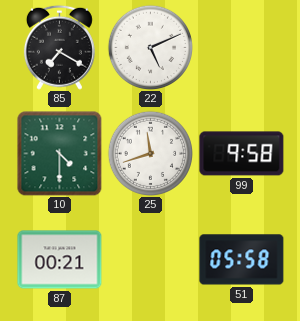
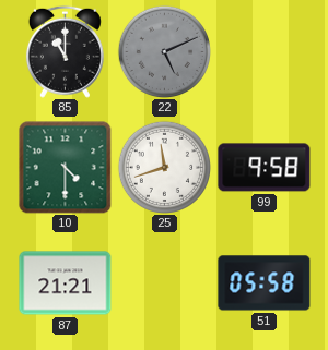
85: 7:20 -> 11:00
22 dial: white -> grey
87: 00:21 -> 21:21
